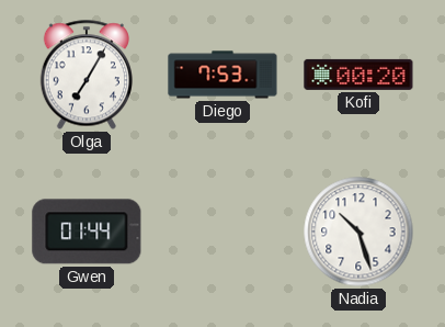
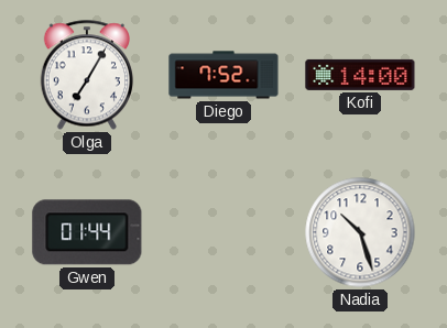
Diego: 7:53 -> 7:52
Kofi: 00:20 -> 14:00
